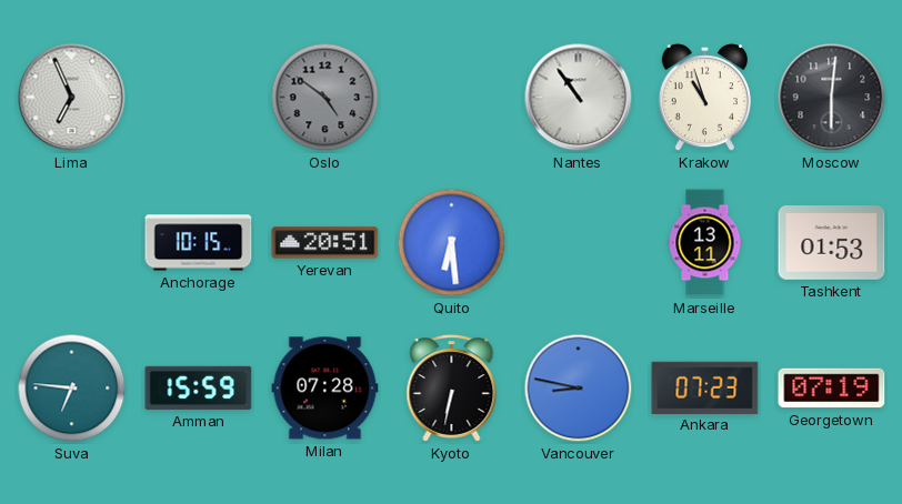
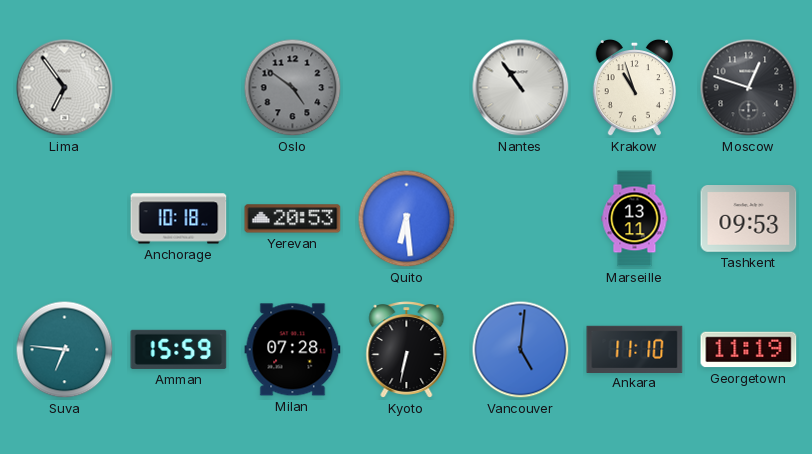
Lima: 6:56 -> 6:54
Moscow: 6:01 -> 12:48
Anchorage: 10:15 -> 10:18
Yerevan: 20:51 -> 20:53
Tashkent: 01:53 -> 09:53
Vancouver: 8:47 -> 5:01
Ankara: 07:23 -> 11:10
Georgetown: 07:19 -> 11:19
